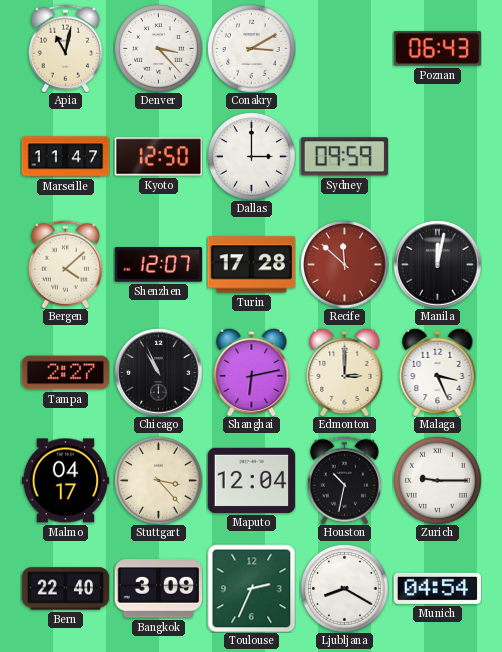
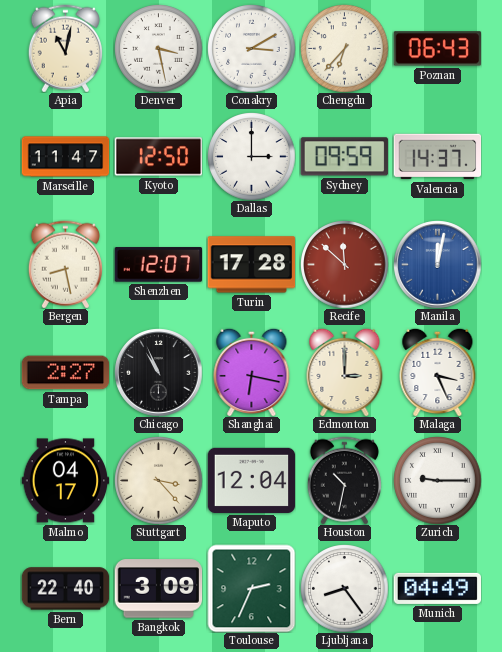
Denver: 3:23 -> 3:28
Chengdu: none -> 6:37
Valencia: none -> 14:37
Bergen: 4:08 -> 8:28
Manila dial: black -> blue
Shanghai: 6:13 -> 6:17
Ljubljana: 8:20 -> 8:24
Munich: 04:54 -> 04:49
